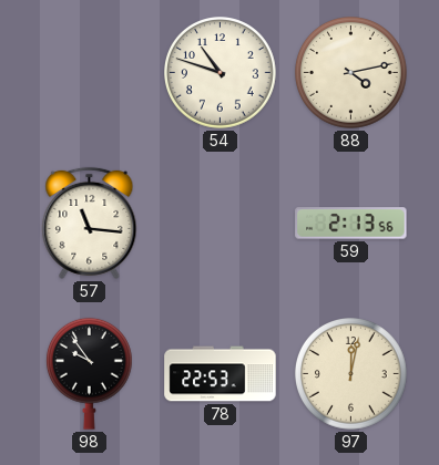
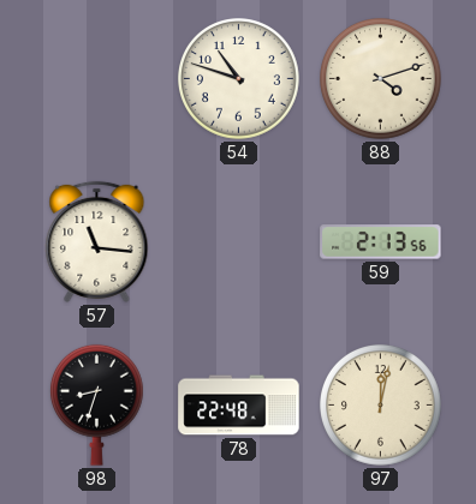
88: 4:13 -> 4:12
98: 9:54 -> 8:33
78: 22:53 -> 22:48
